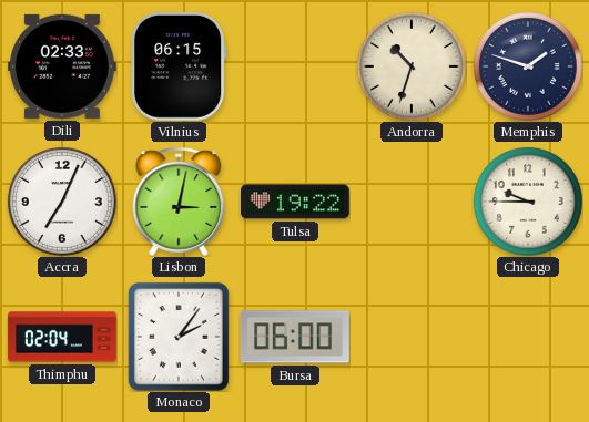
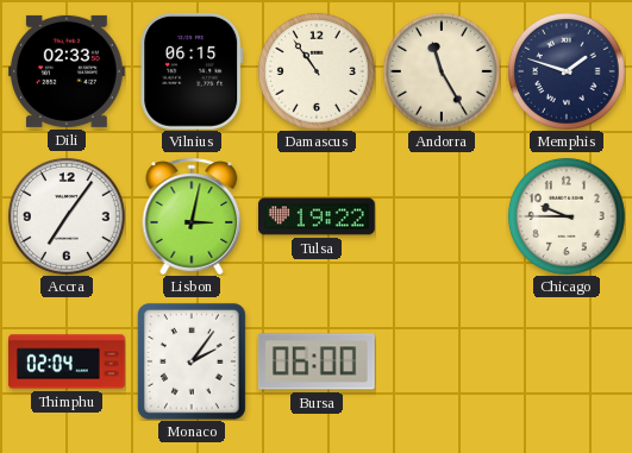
Damascus: none -> 10:54
Andorra: 10:33 -> 11:25
Accra: 7:04 -> 7:06
